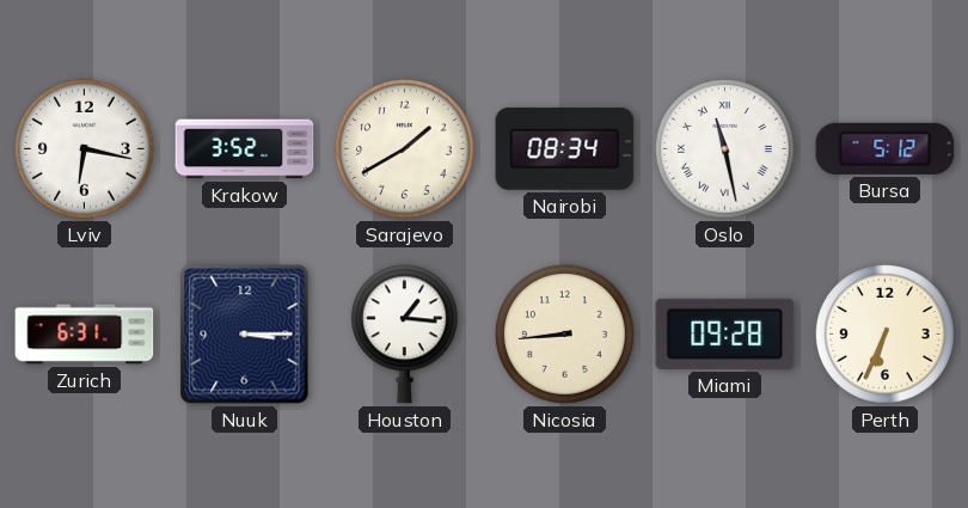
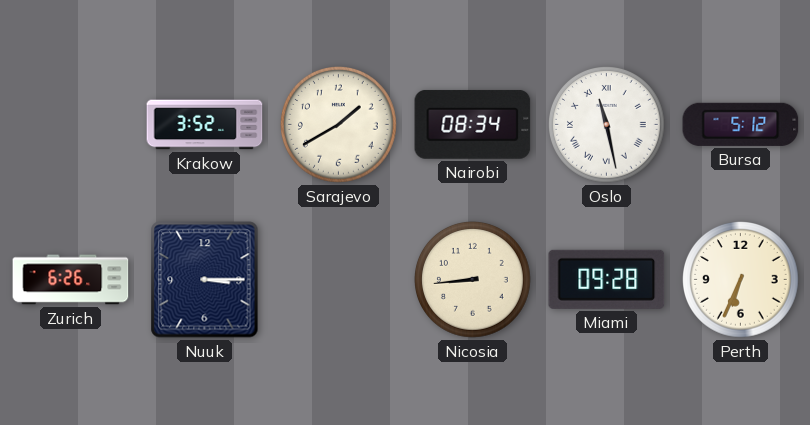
Lviv: 6:17 -> none
Zurich: 6:31 -> 6:26
Houston: 1:16 -> none
